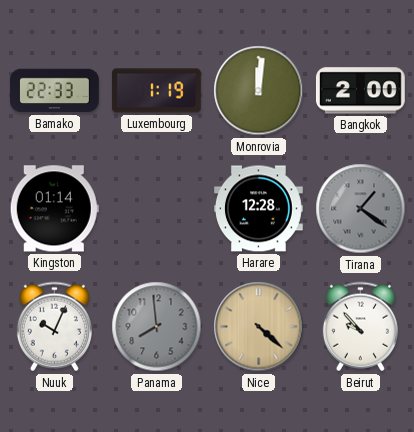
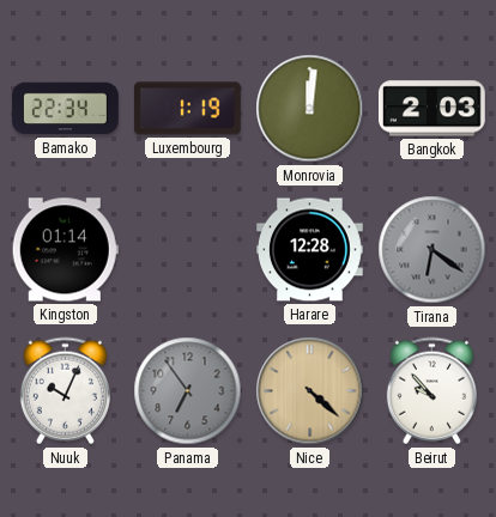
Bamako: 22:33 -> 22:34
Bangkok: 2:00 -> 2:03
Tirana: 1:21 -> 6:21
Panama: 7:59 -> 6:54
